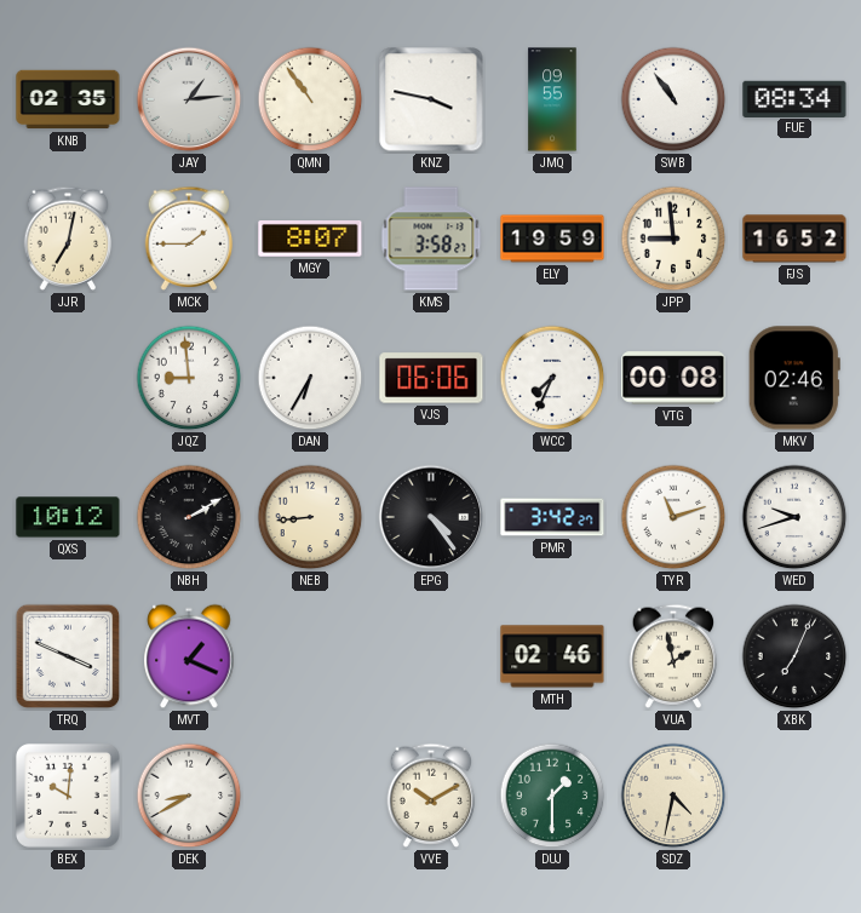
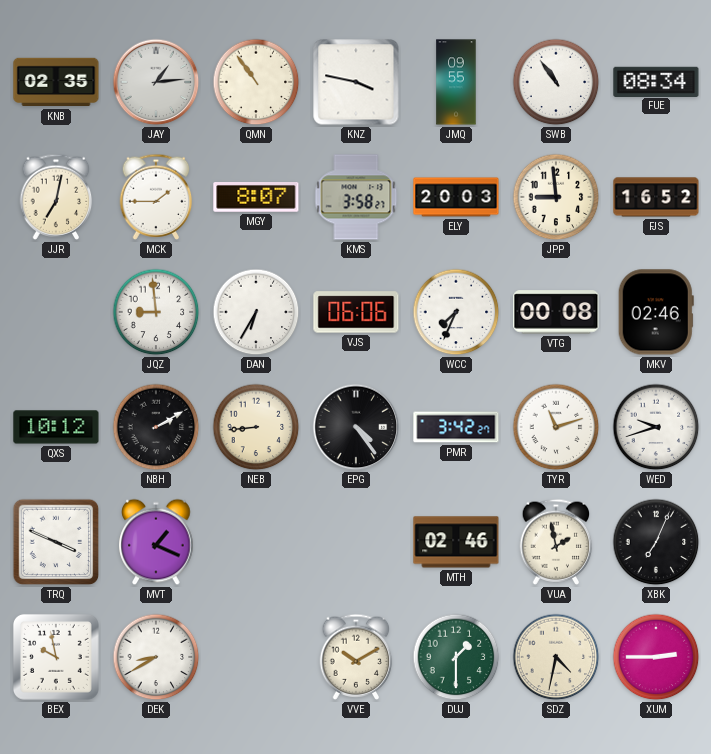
ELY: 19:59 -> 20:03
BEX: 10:01 -> 9:58
XUM: none -> 2:45
